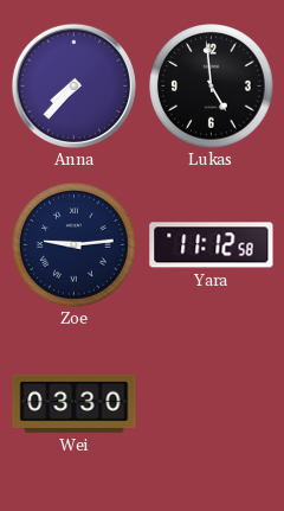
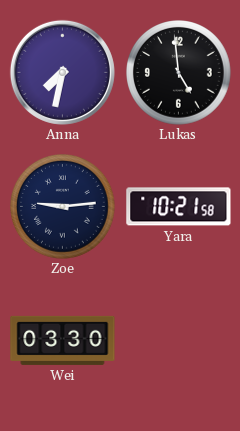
Anna: 7:37 -> 7:32
Yara: 11:12 -> 10:21
